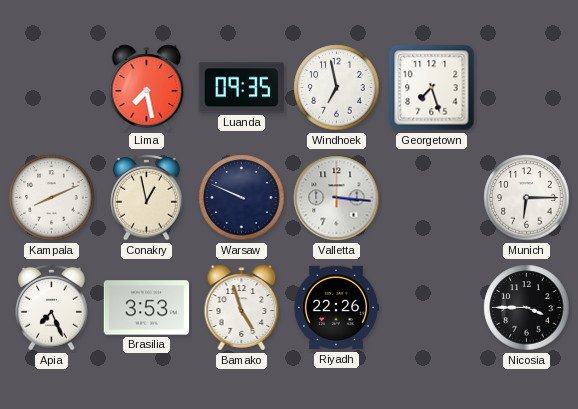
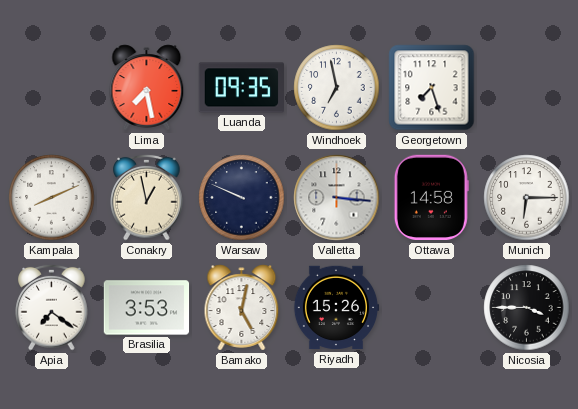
Ottawa: none -> 14:58
Apia: 7:26 -> 7:21
Bamako: 4:57 -> 5:02
Riyadh: 22:26 -> 15:26
